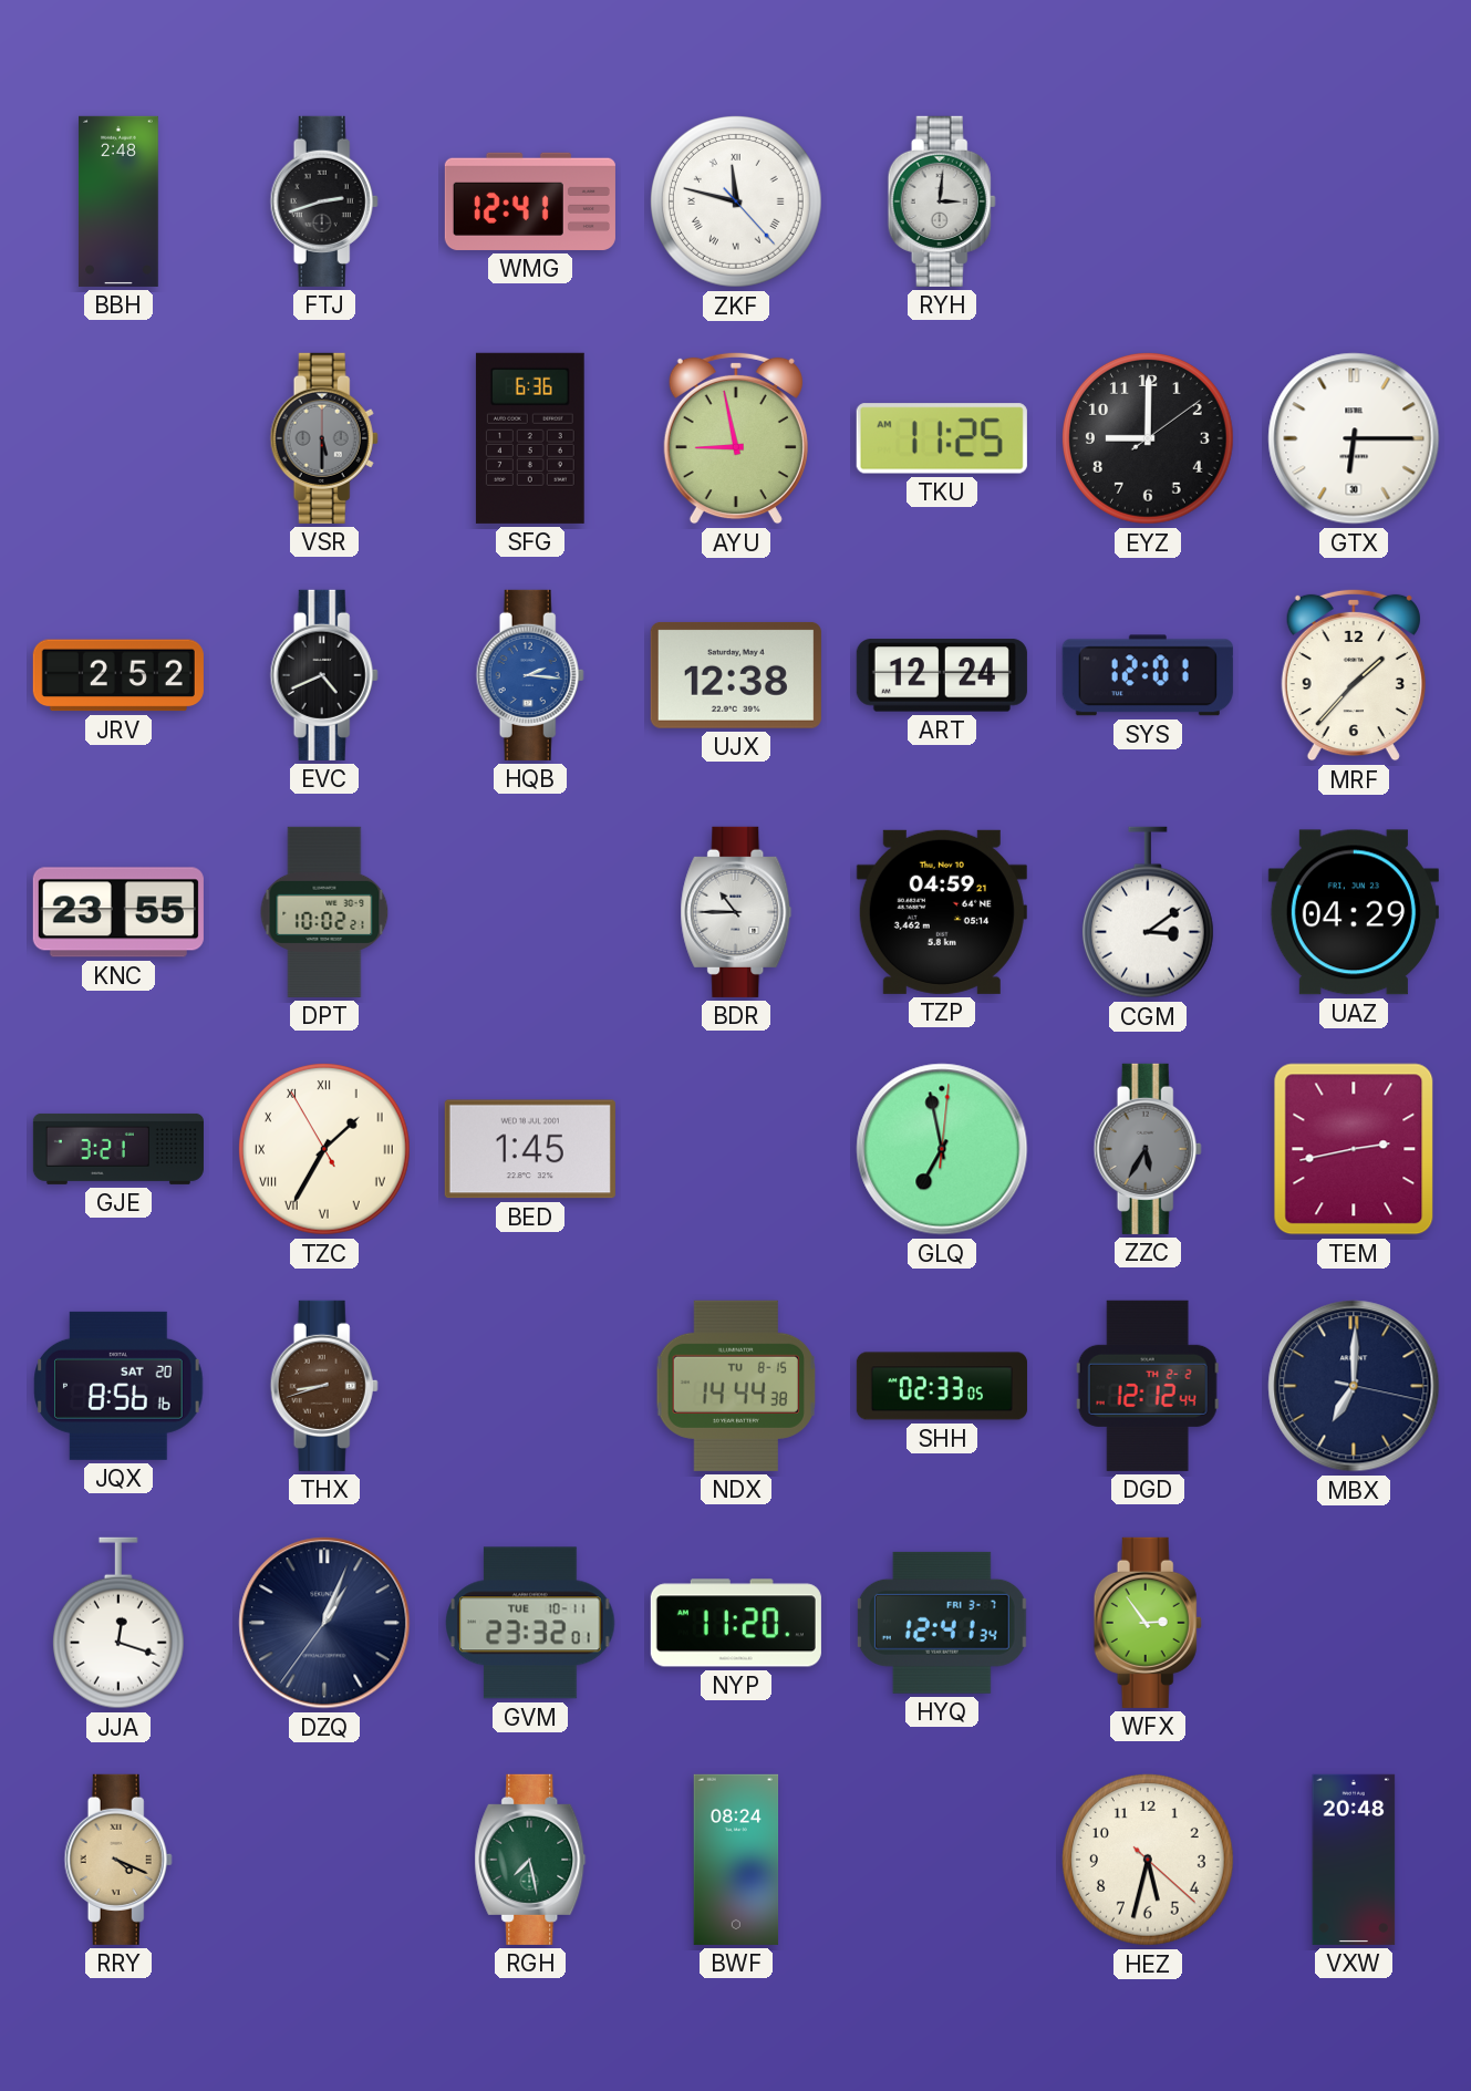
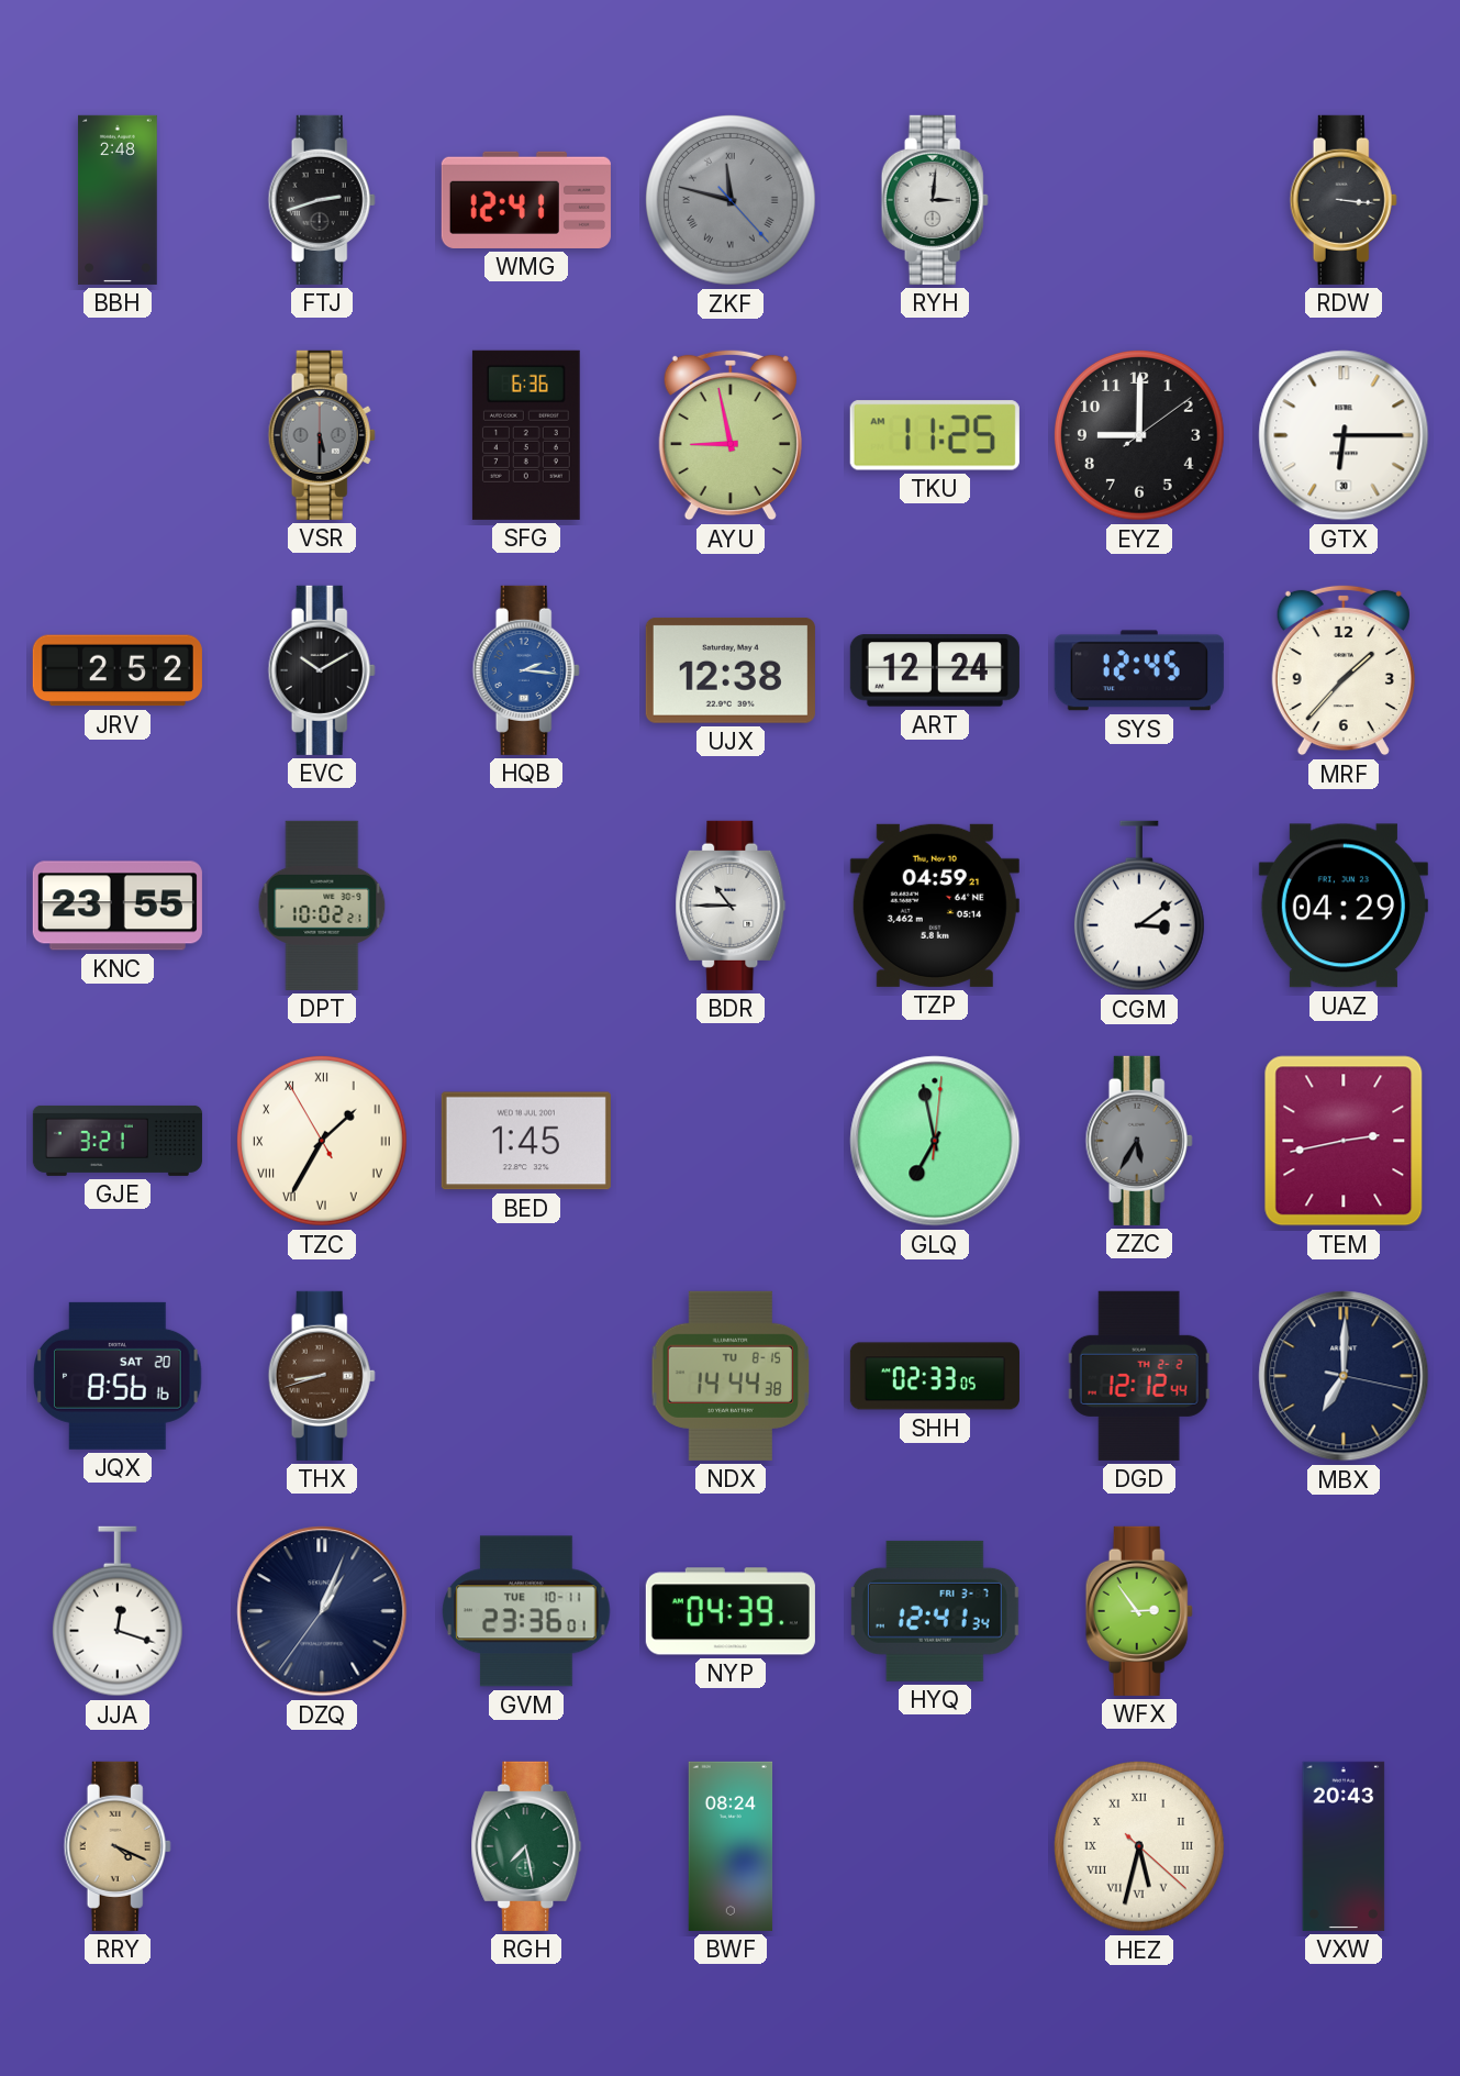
ZKF dial: white -> grey
RDW: none -> 3:16
EVC: 4:41 -> 10:10
SYS: 12:01 -> 12:45
GVM: 23:32 -> 23:36
NYP: 11:20 -> 04:39
HEZ numerals: Arabic -> Roman
VXW: 20:48 -> 20:43
